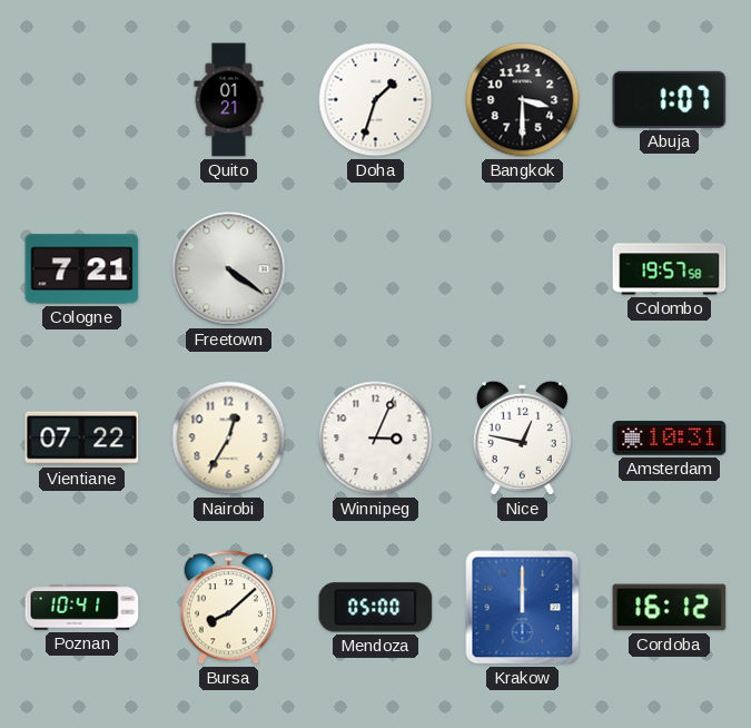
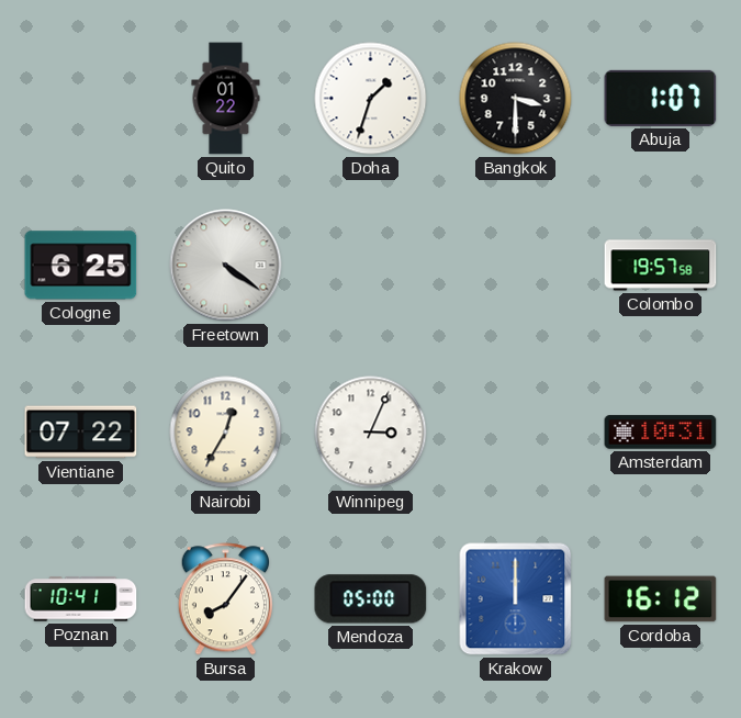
Quito: 01:21 -> 01:22
Cologne: 7:21 -> 6:25
Nice: 12:47 -> none
Bursa: 8:08 -> 8:06
